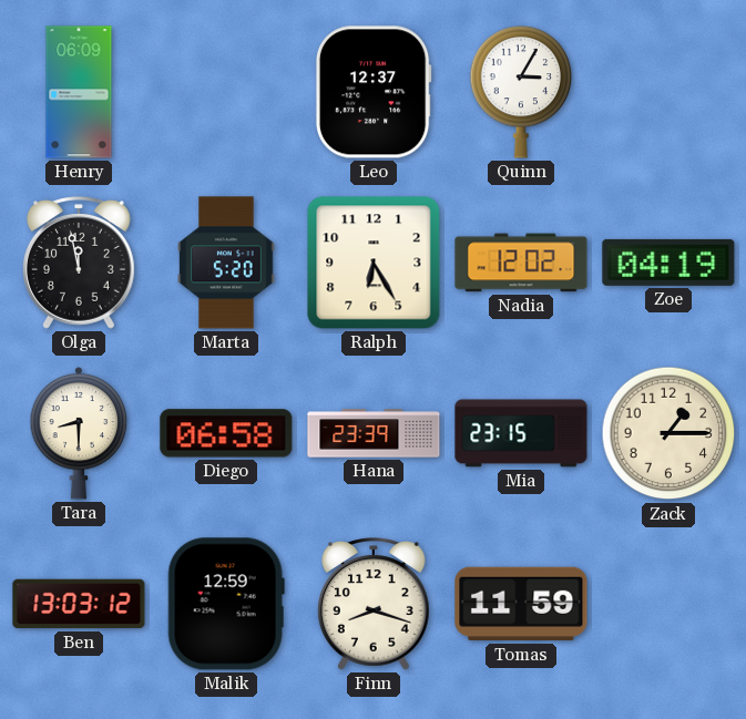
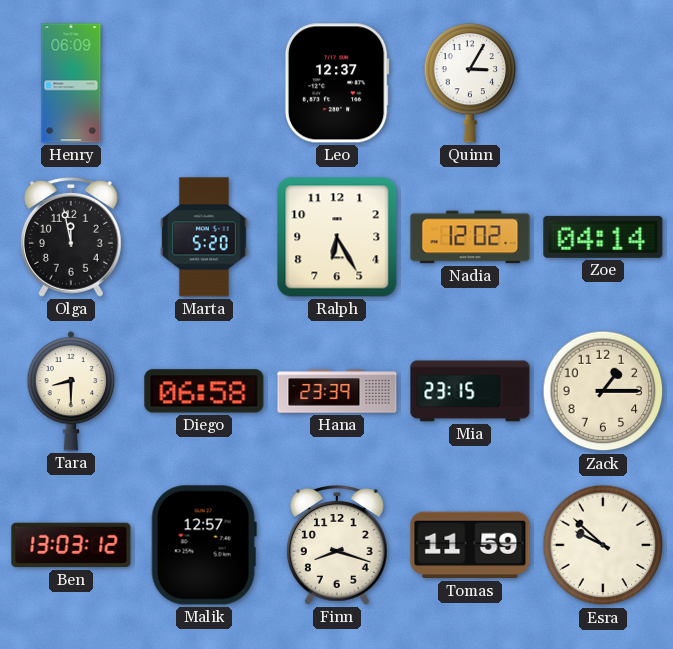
Zoe: 04:19 -> 04:14
Malik: 12:59 -> 12:57
Esra: none -> 9:52
